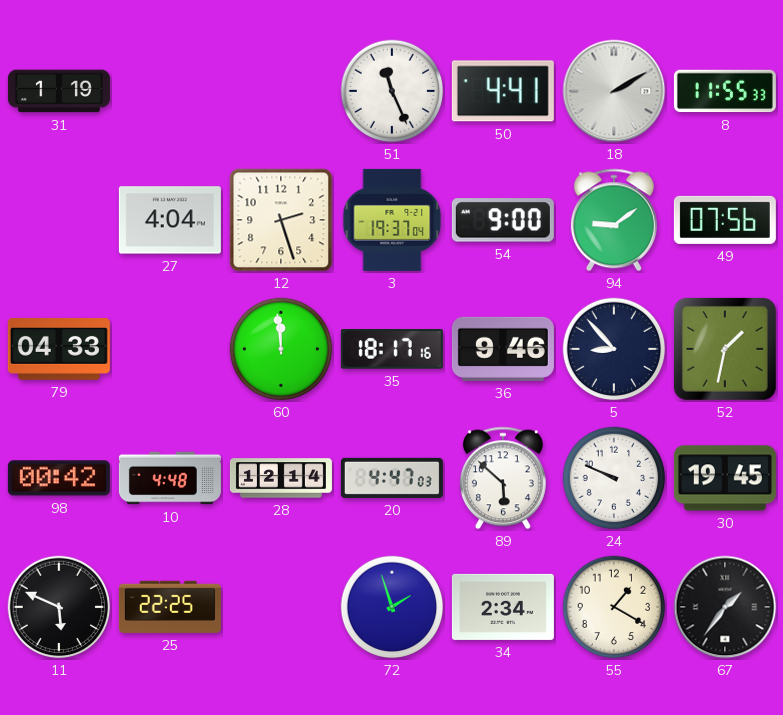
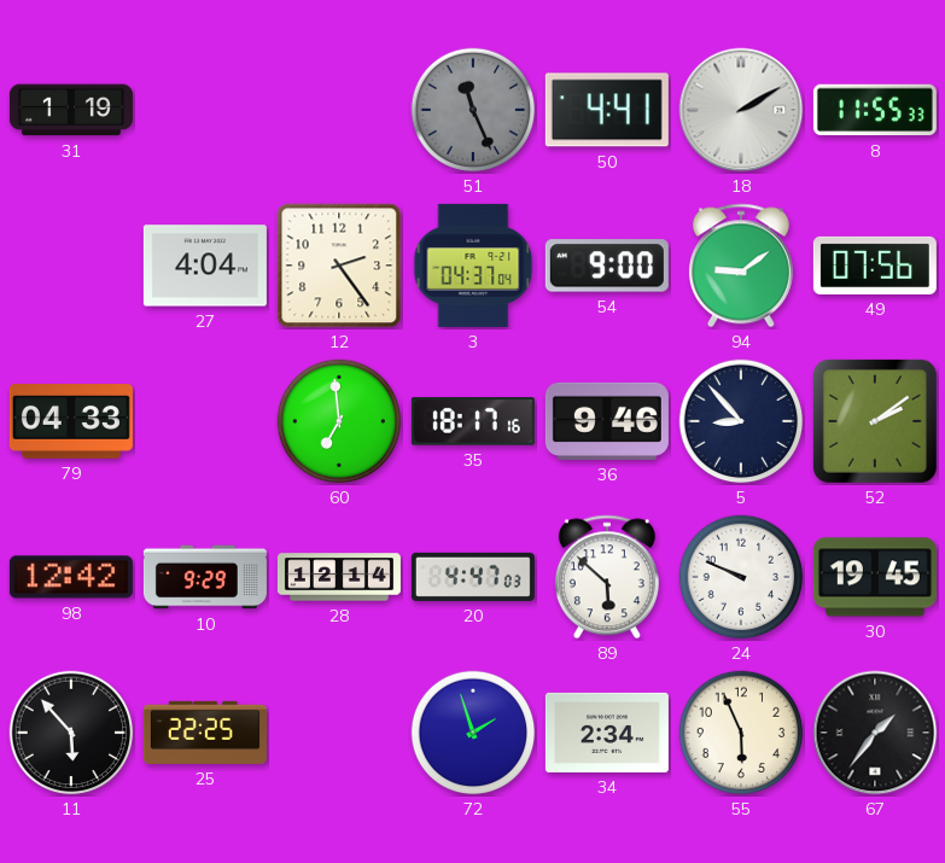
51 dial: white -> grey
12: 2:27 -> 2:24
3: 19:37 -> 04:37
60: 11:59 -> 6:59
52: 1:32 -> 2:09
98: 00:42 -> 12:42
10: 4:48 -> 9:29
11: 5:49 -> 5:53
55: 1:20 -> 5:56
